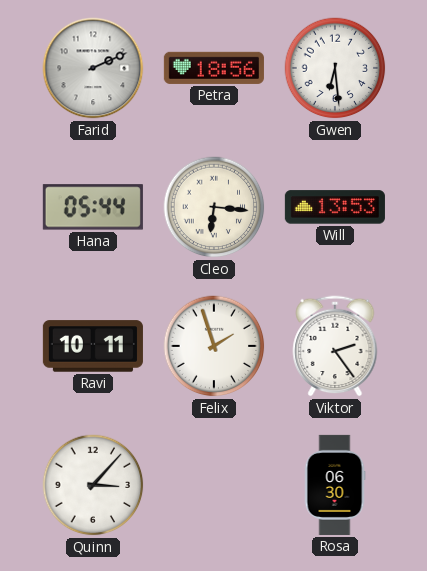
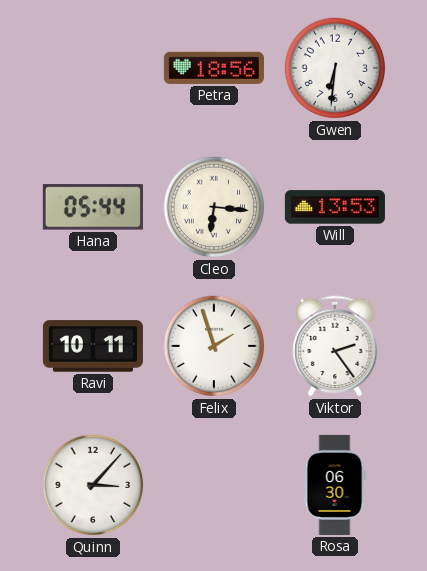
Farid: 2:11 -> none
Gwen: 6:29 -> 6:31
